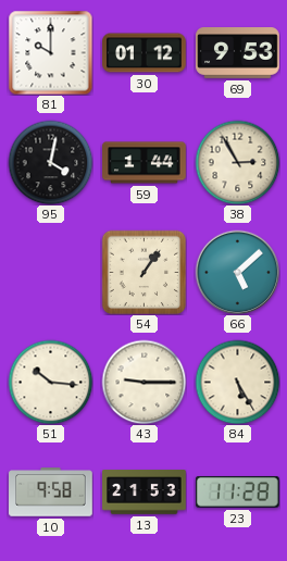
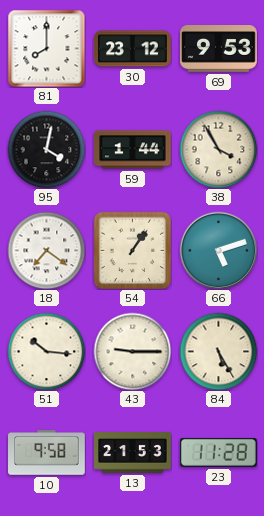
81: 10:00 -> 8:00
30: 01:12 -> 23:12
38: 2:55 -> 3:55
18: none -> 7:21
66: 5:08 -> 5:12
